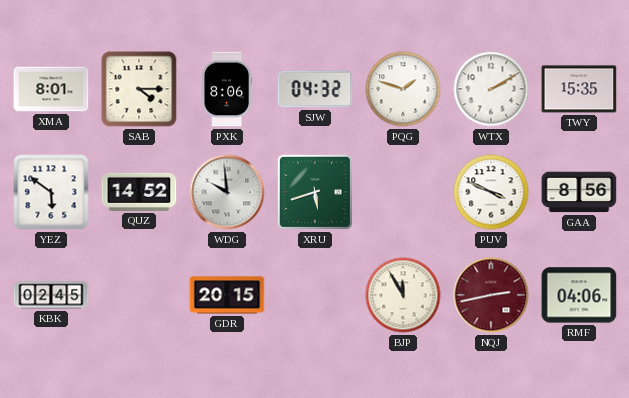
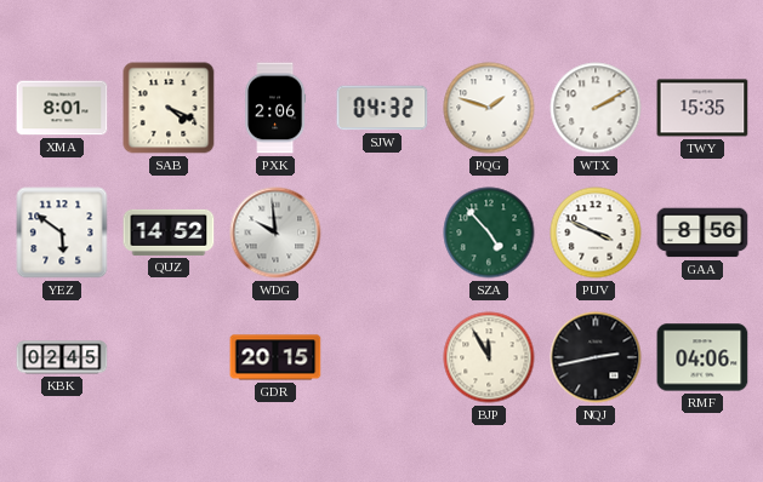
SAB: 4:15 -> 4:19
PXK: 8:06 -> 2:06
XRU: 5:42 -> none
SZA: none -> 4:53
NQJ dial: burgundy -> black
